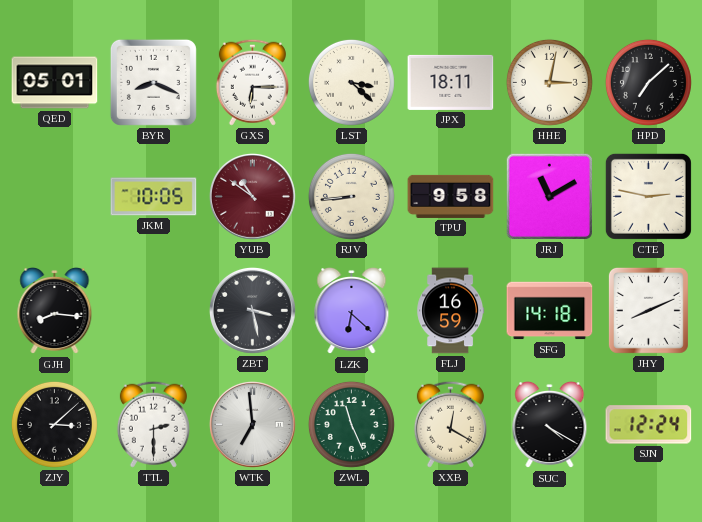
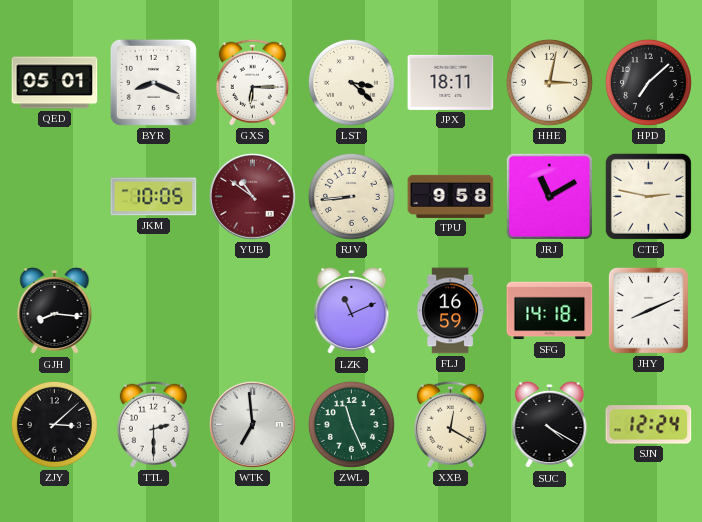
ZBT: 3:28 -> none
LZK: 6:22 -> 11:11
